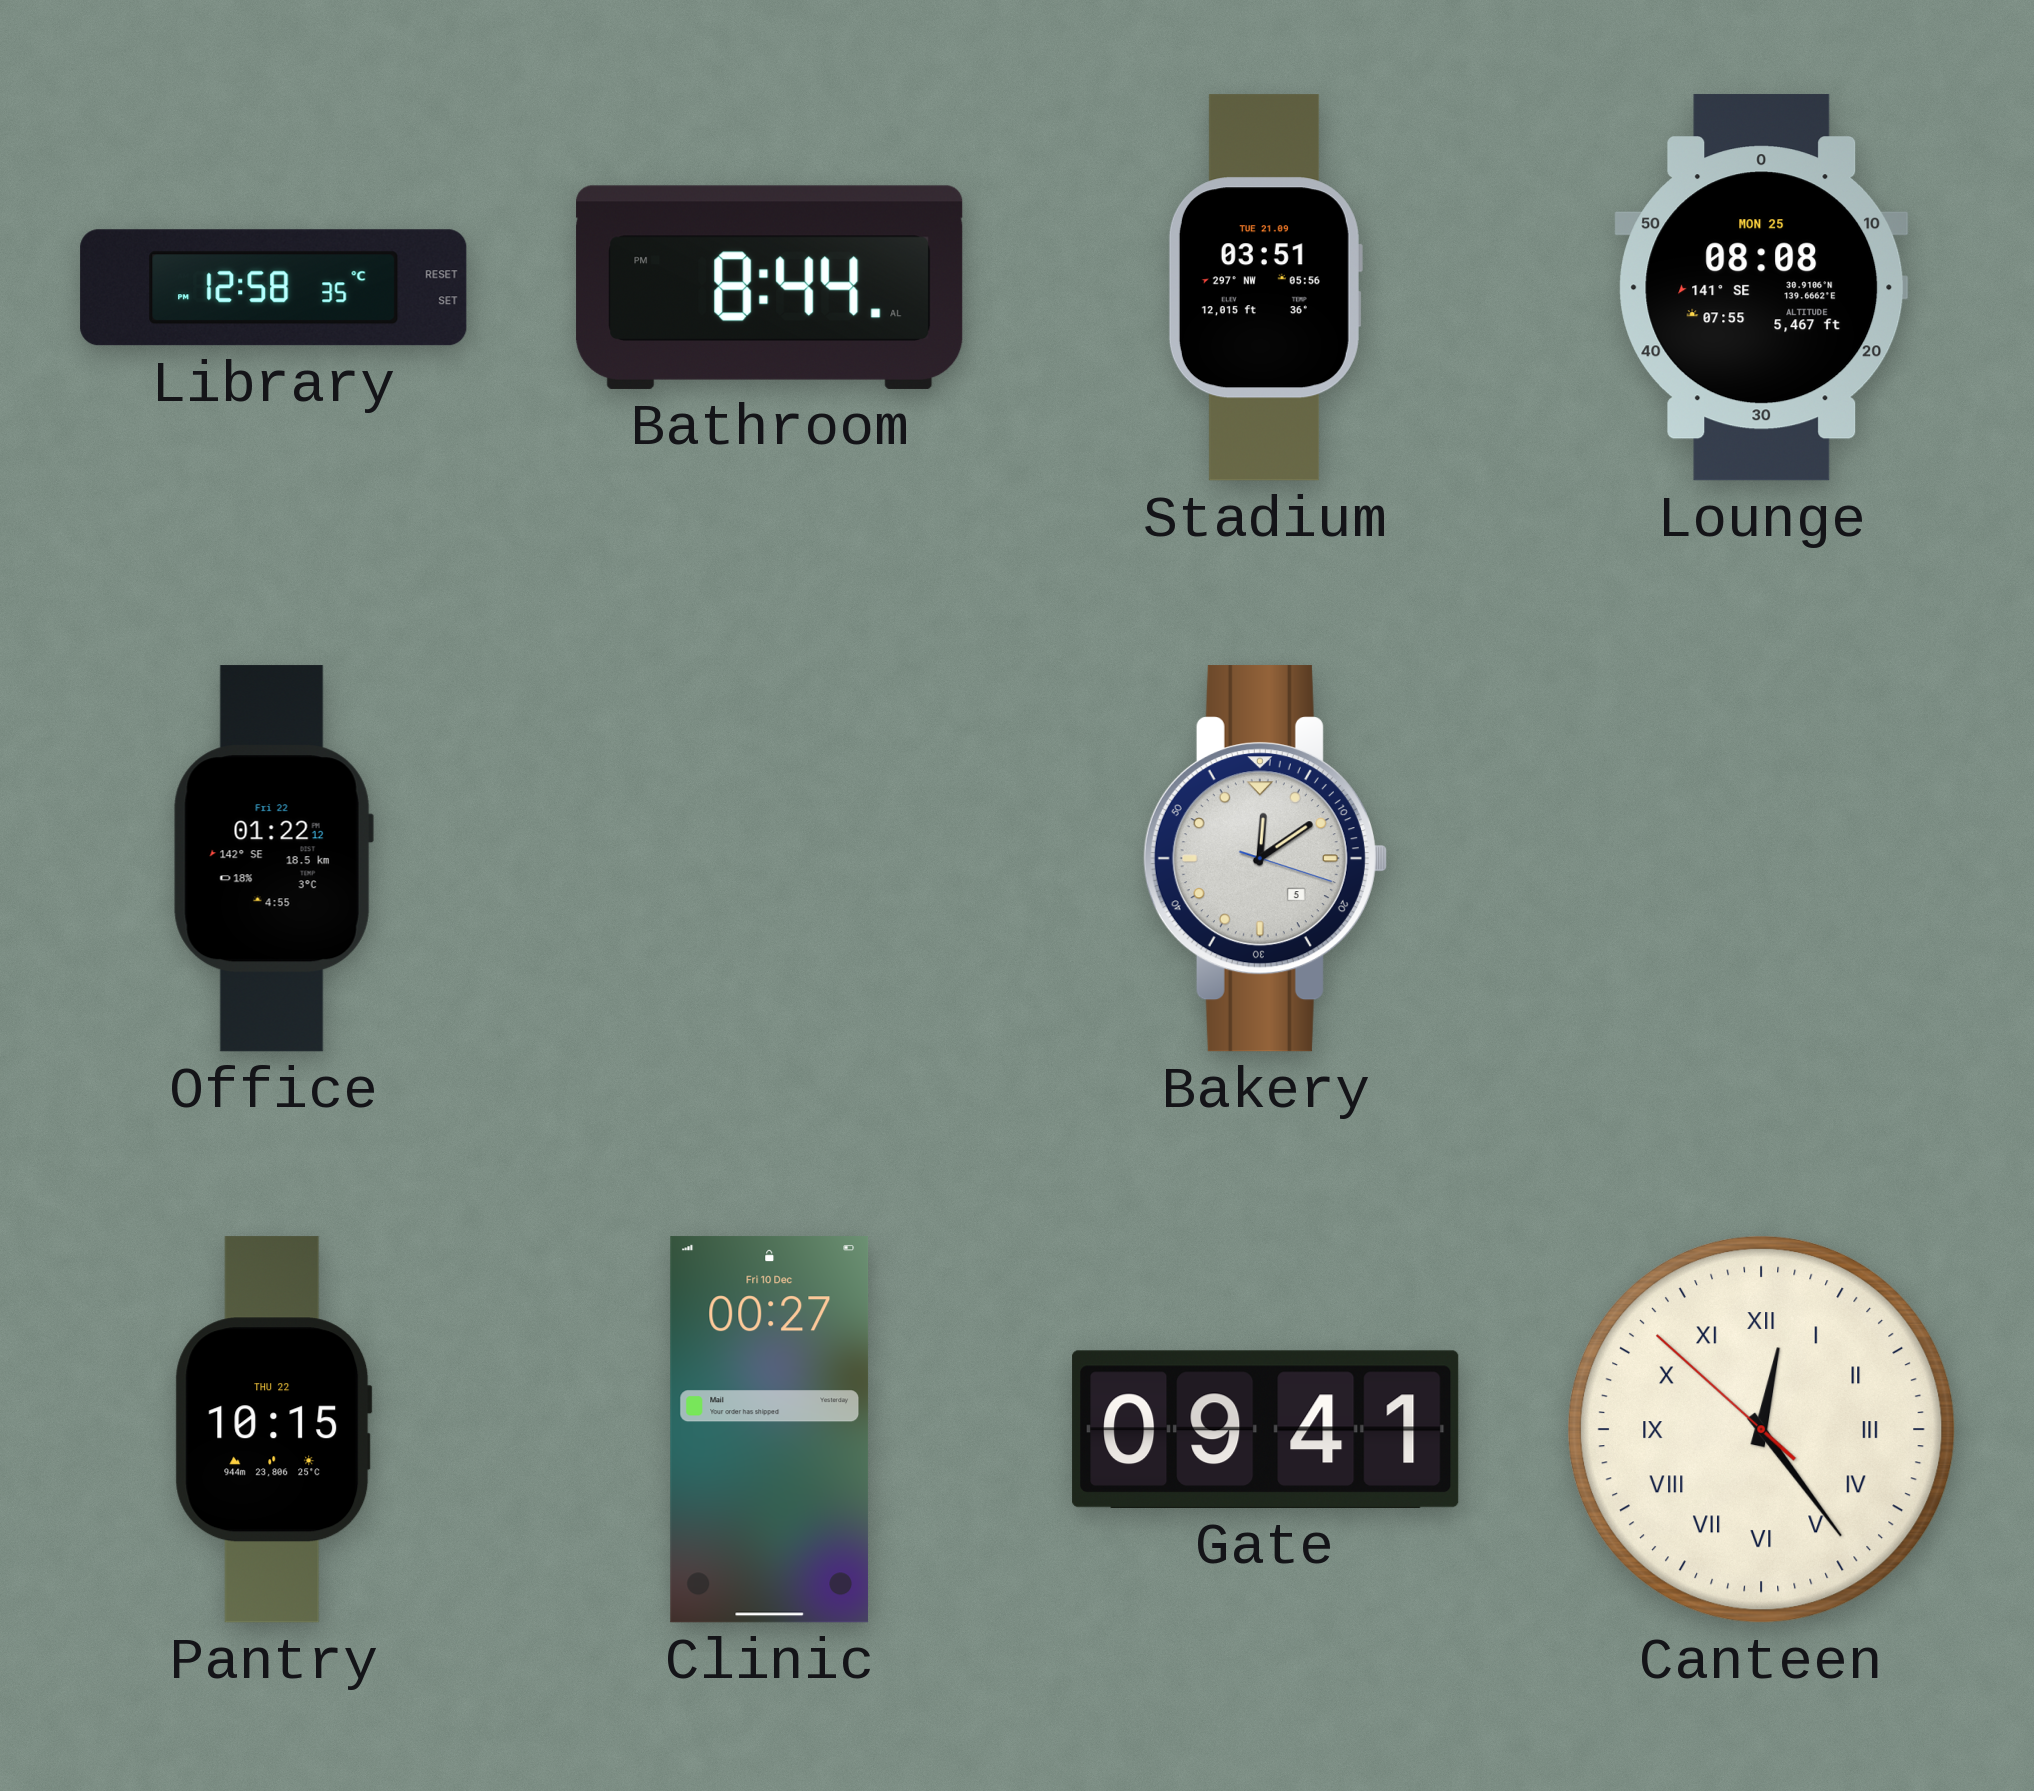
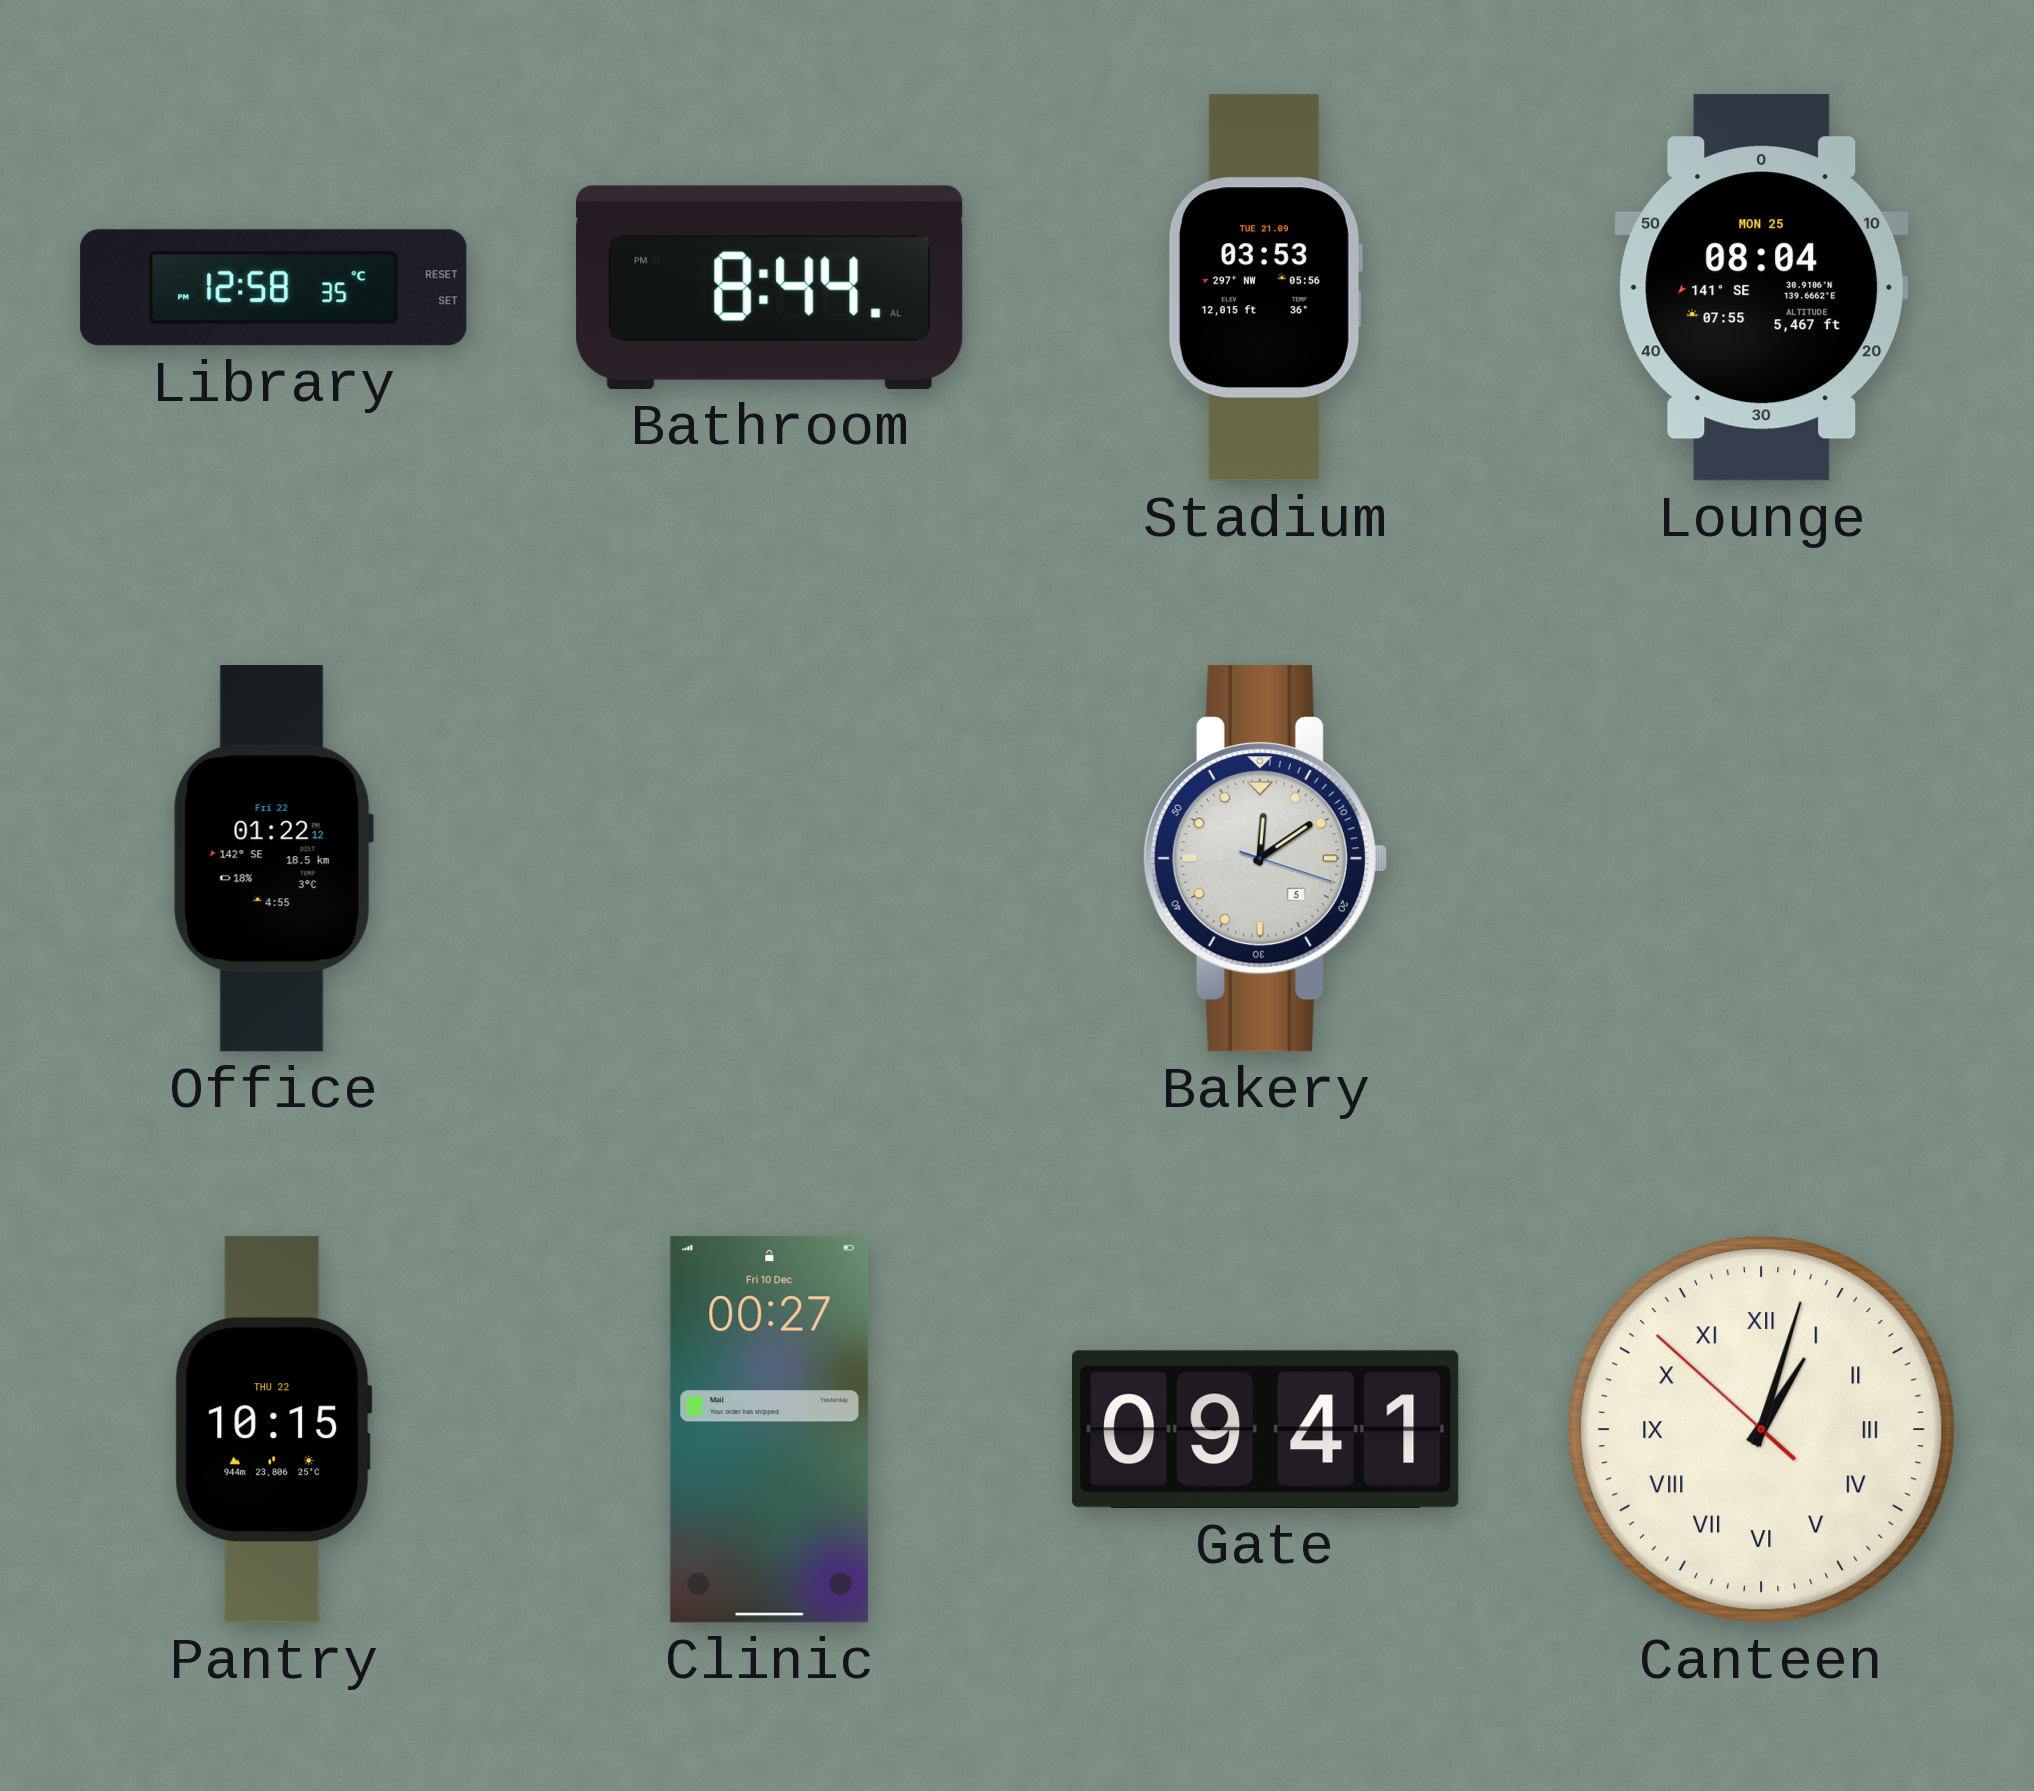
Stadium: 03:51 -> 03:53
Lounge: 08:08 -> 08:04
Canteen: 12:23 -> 1:02
